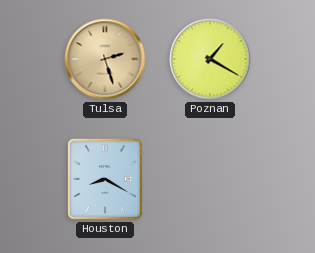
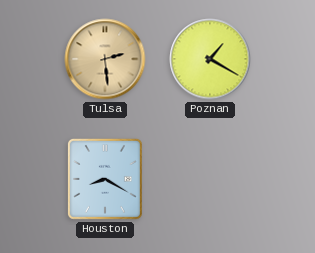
Tulsa: 2:27 -> 2:29
